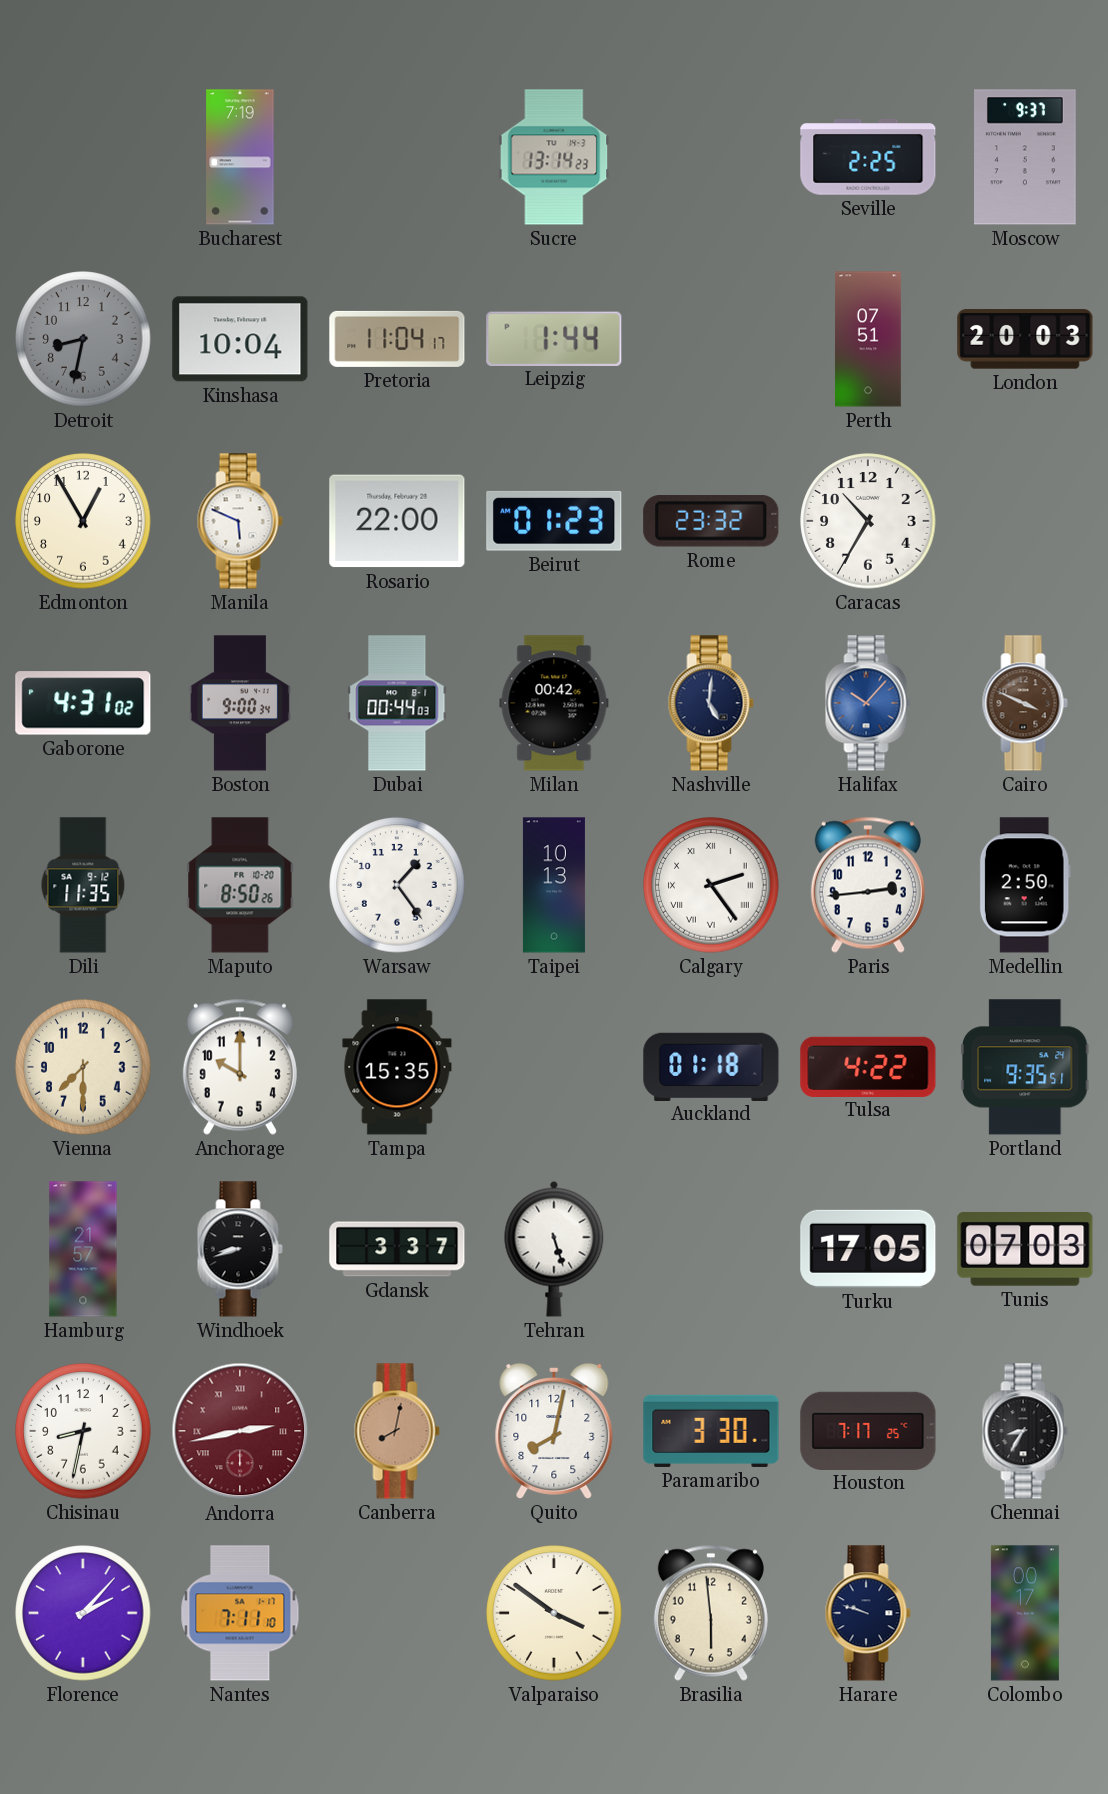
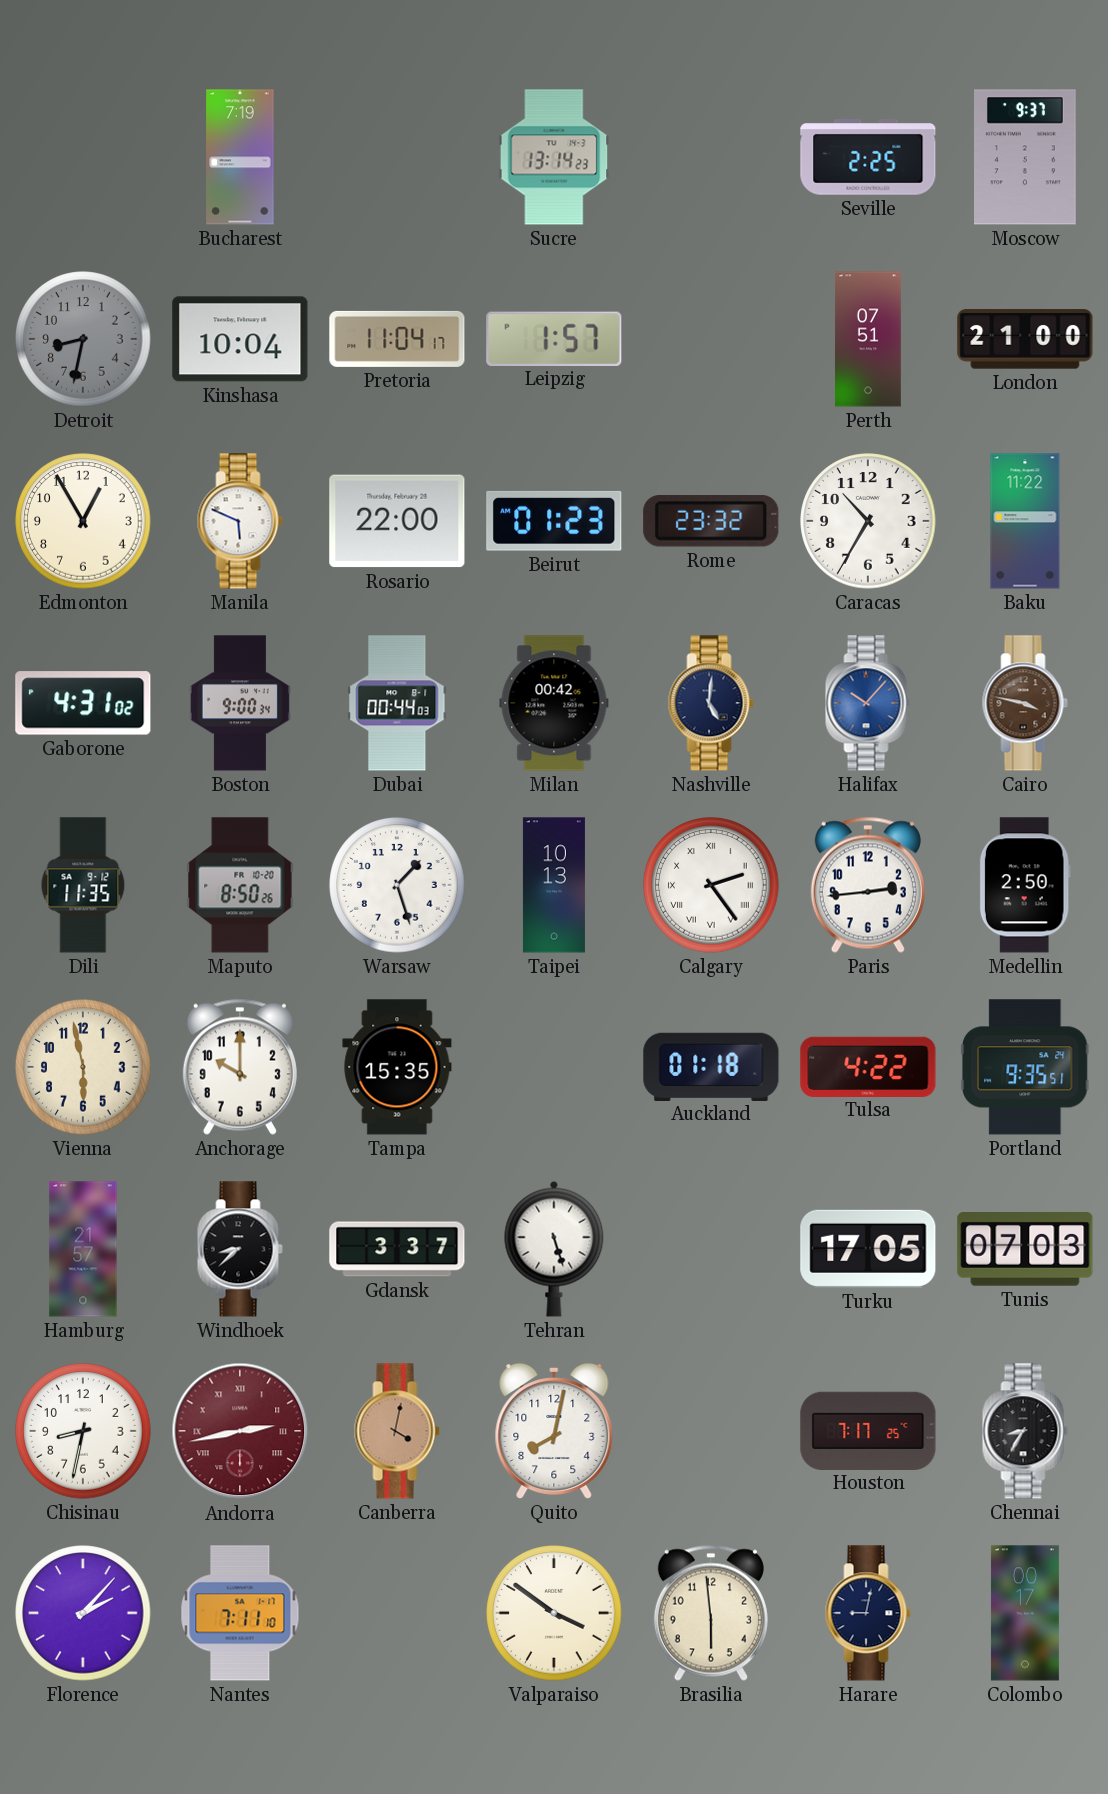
Leipzig: 1:44 -> 1:57
London: 20:03 -> 21:00
Baku: none -> 11:22
Cairo: 3:49 -> 3:47
Warsaw: 1:24 -> 1:27
Vienna: 7:30 -> 5:58
Windhoek: 8:42 -> 8:38
Canberra: 8:02 -> 4:02
Paramaribo: 3:30 -> none
Harare: 9:48 -> 9:02
